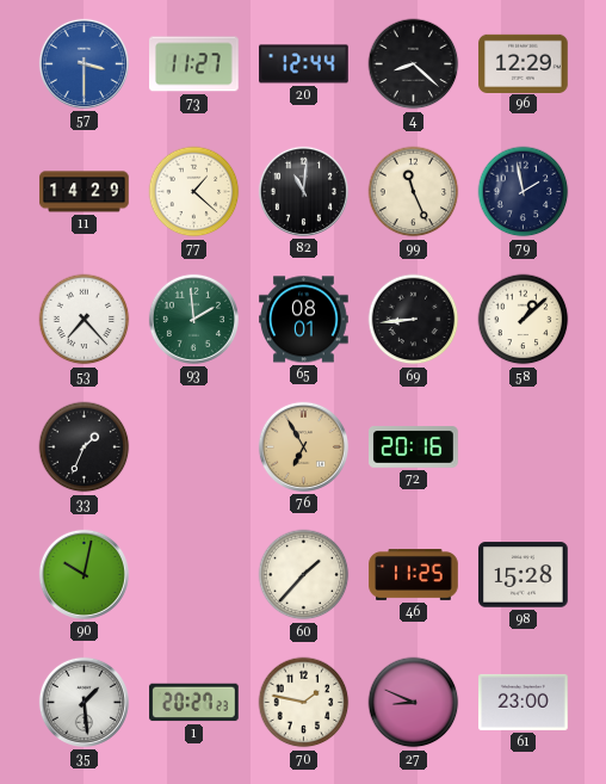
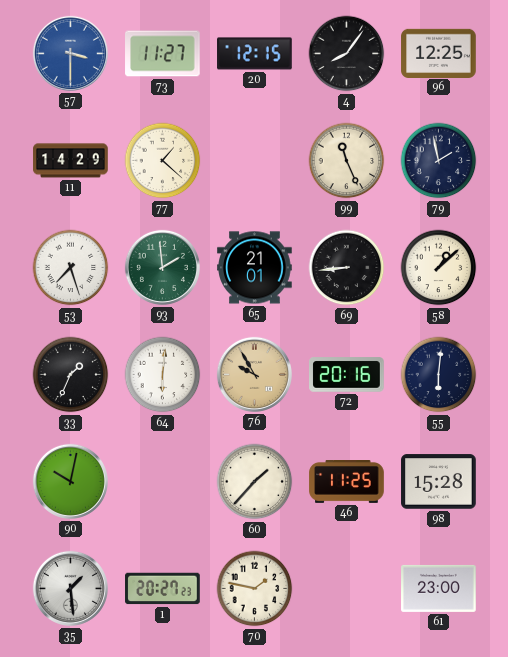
20: 12:44 -> 12:15
4: 8:22 -> 8:06
96: 12:29 -> 12:25
82: 11:01 -> none
53: 7:23 -> 7:27
65: 08:01 -> 21:01
64: none -> 6:01
76: 6:55 -> 9:55
55: none -> 6:01
27: 8:49 -> none
